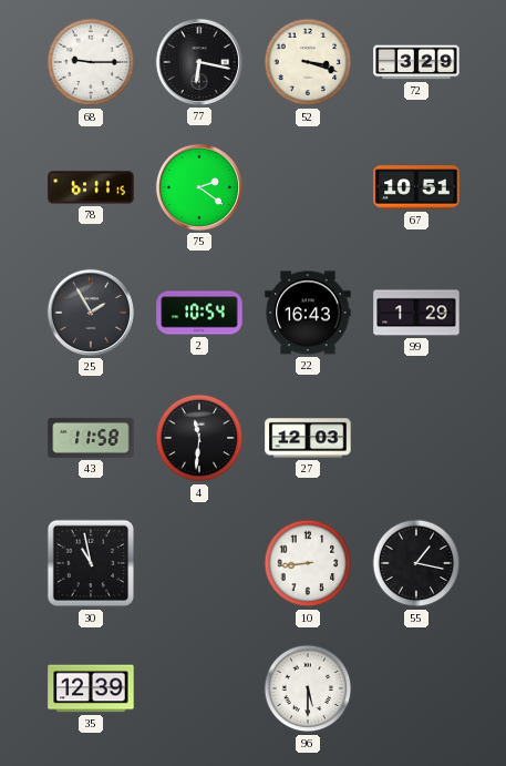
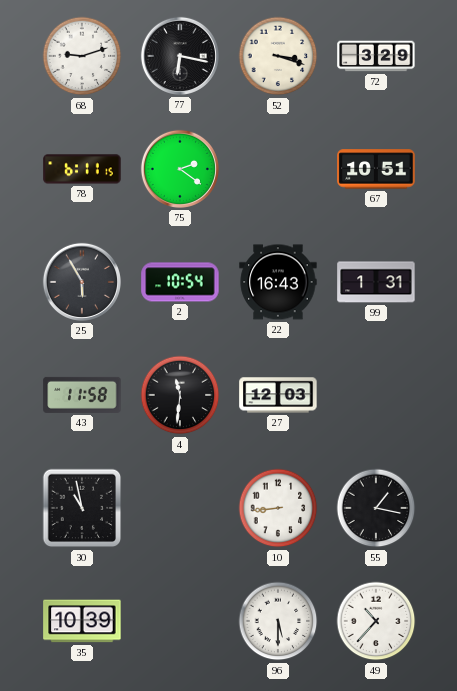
68: 9:15 -> 9:12
25: 1:55 -> 5:55
99: 1:29 -> 1:31
35: 12:39 -> 10:39
49: none -> 10:37
